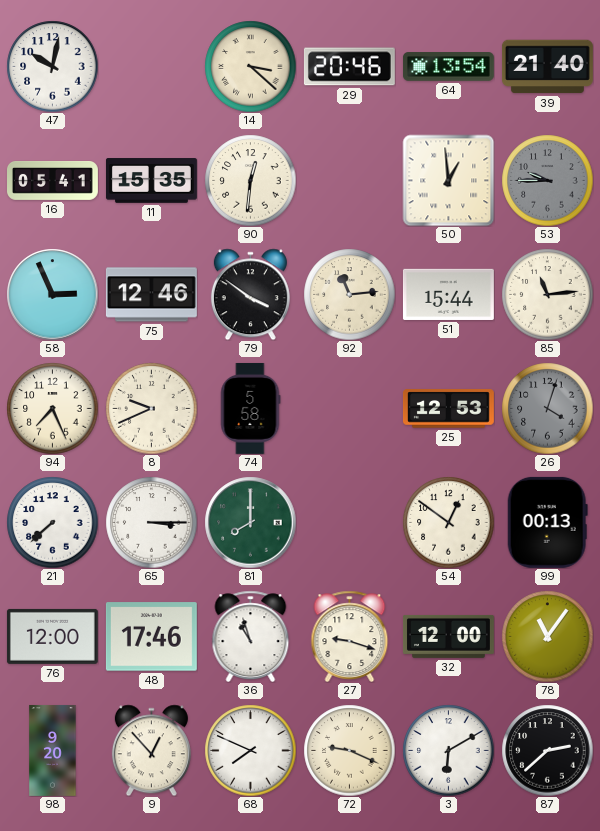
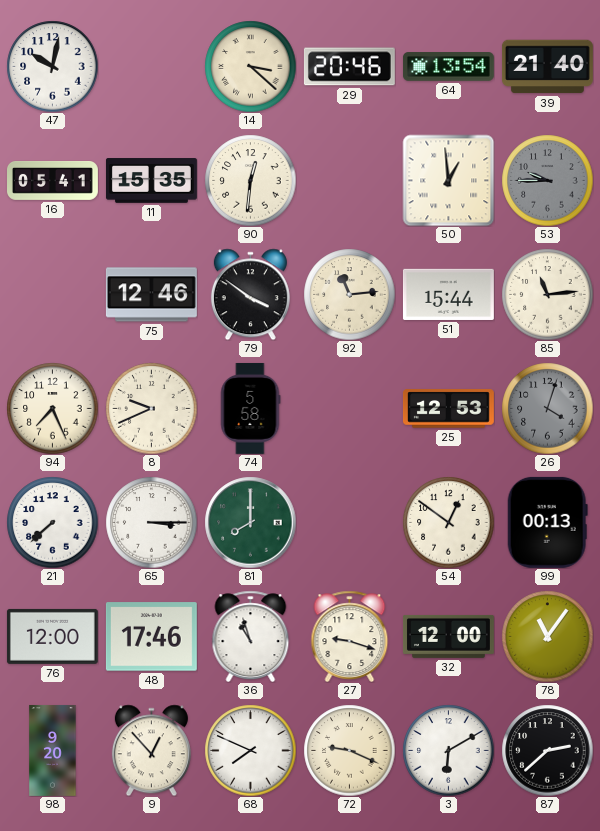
58: 2:56 -> none
